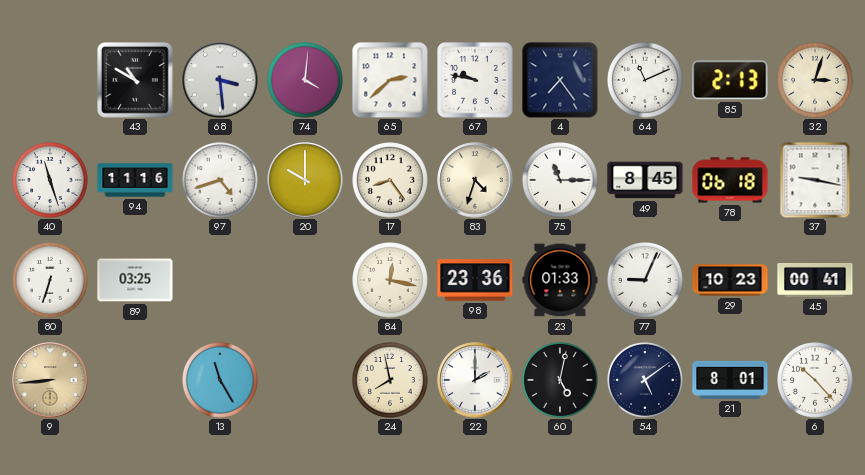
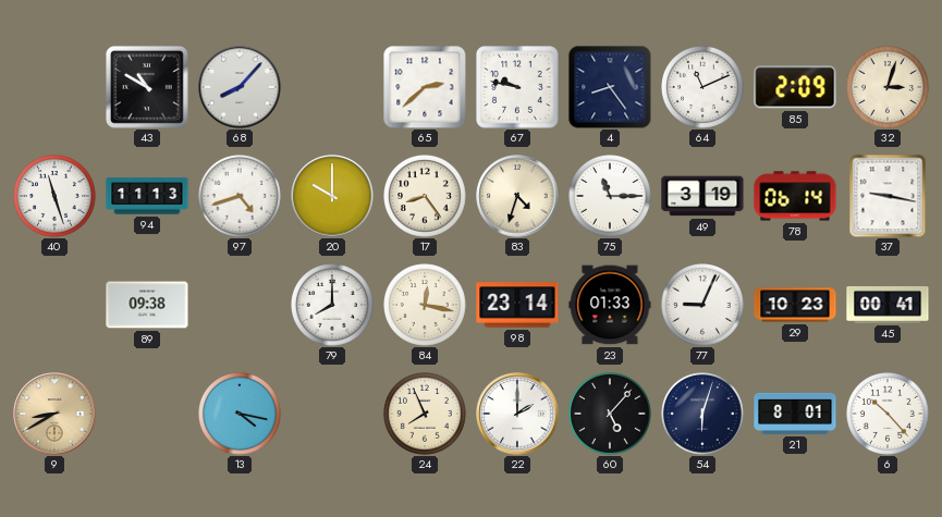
68: 3:29 -> 8:07
74: 4:01 -> none
4: 7:24 -> 8:24
85: 2:13 -> 2:09
94: 11:16 -> 11:13
49: 8:45 -> 3:19
78: 06:18 -> 06:14
80: 6:33 -> none
89: 03:25 -> 09:38
79: none -> 8:00
98: 23:36 -> 23:14
9: 8:44 -> 8:40
13: 11:25 -> 4:17
24: 7:58 -> 7:56
60: 5:02 -> 5:07
54: 5:09 -> 6:03
